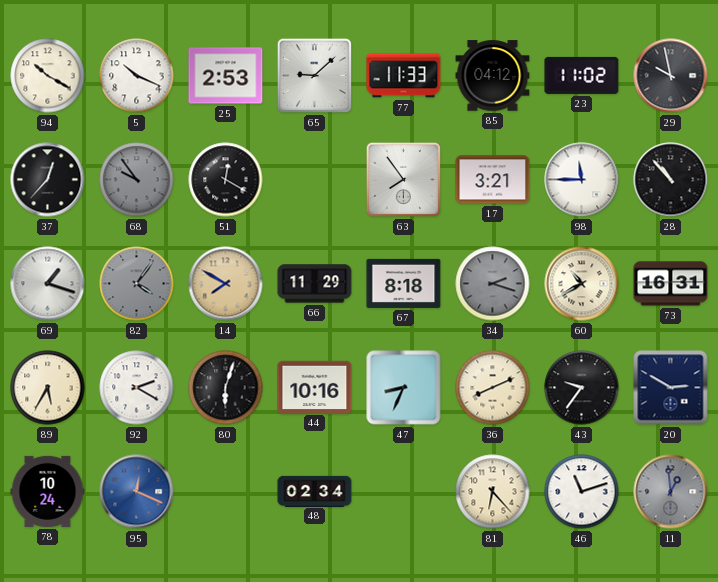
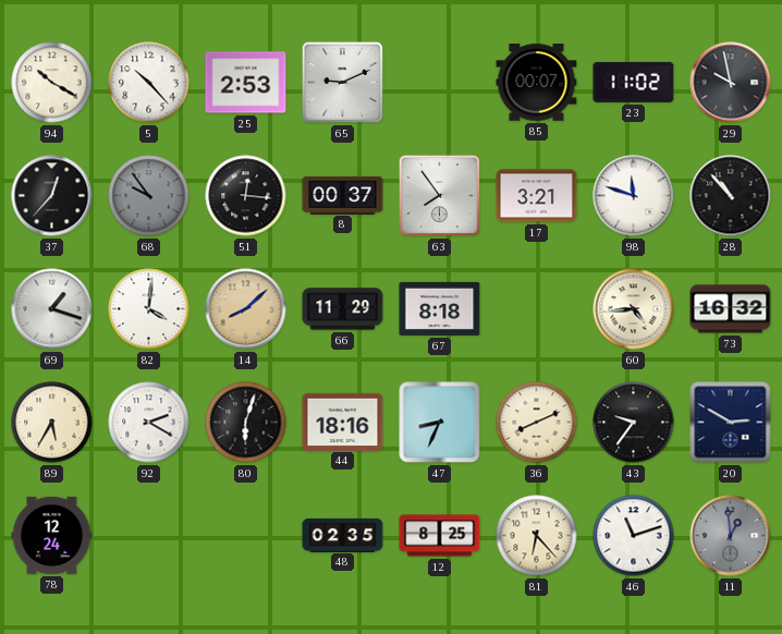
5: 10:19 -> 10:23
65: 9:08 -> 9:11
77: 11:33 -> none
85: 04:12 -> 00:07
51: 12:20 -> 12:16
8: none -> 00:37
98: 11:45 -> 11:48
82: 4:06 -> 4:01
82 dial: grey -> white
14: 7:50 -> 8:08
34: 2:18 -> none
60: 10:40 -> 4:44
73: 16:31 -> 16:32
44: 10:16 -> 18:16
78: 10:24 -> 12:24
95: 12:19 -> none
48: 02:34 -> 02:35
12: none -> 8:25
